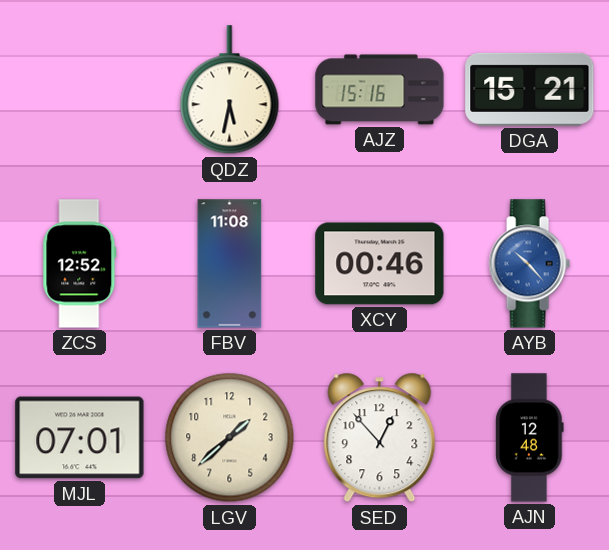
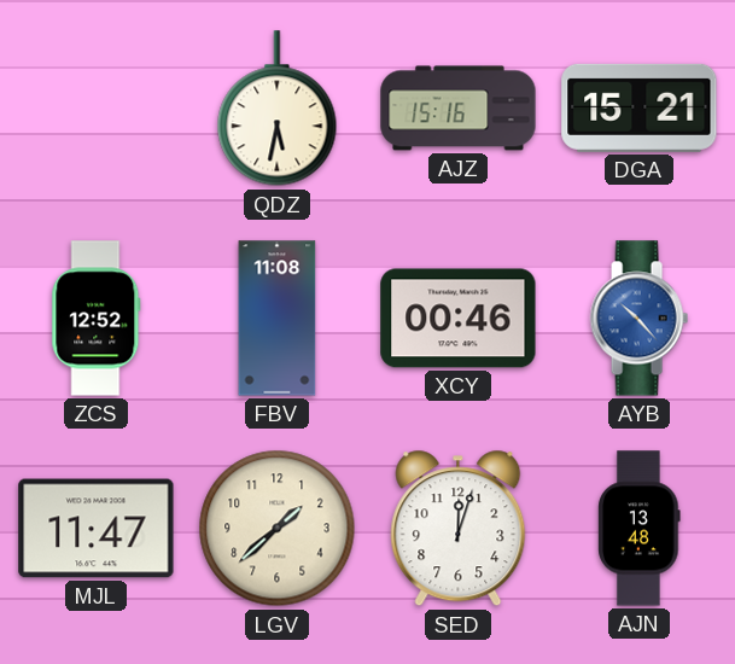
MJL: 07:01 -> 11:47
SED: 12:53 -> 12:03
AJN: 12:48 -> 13:48
